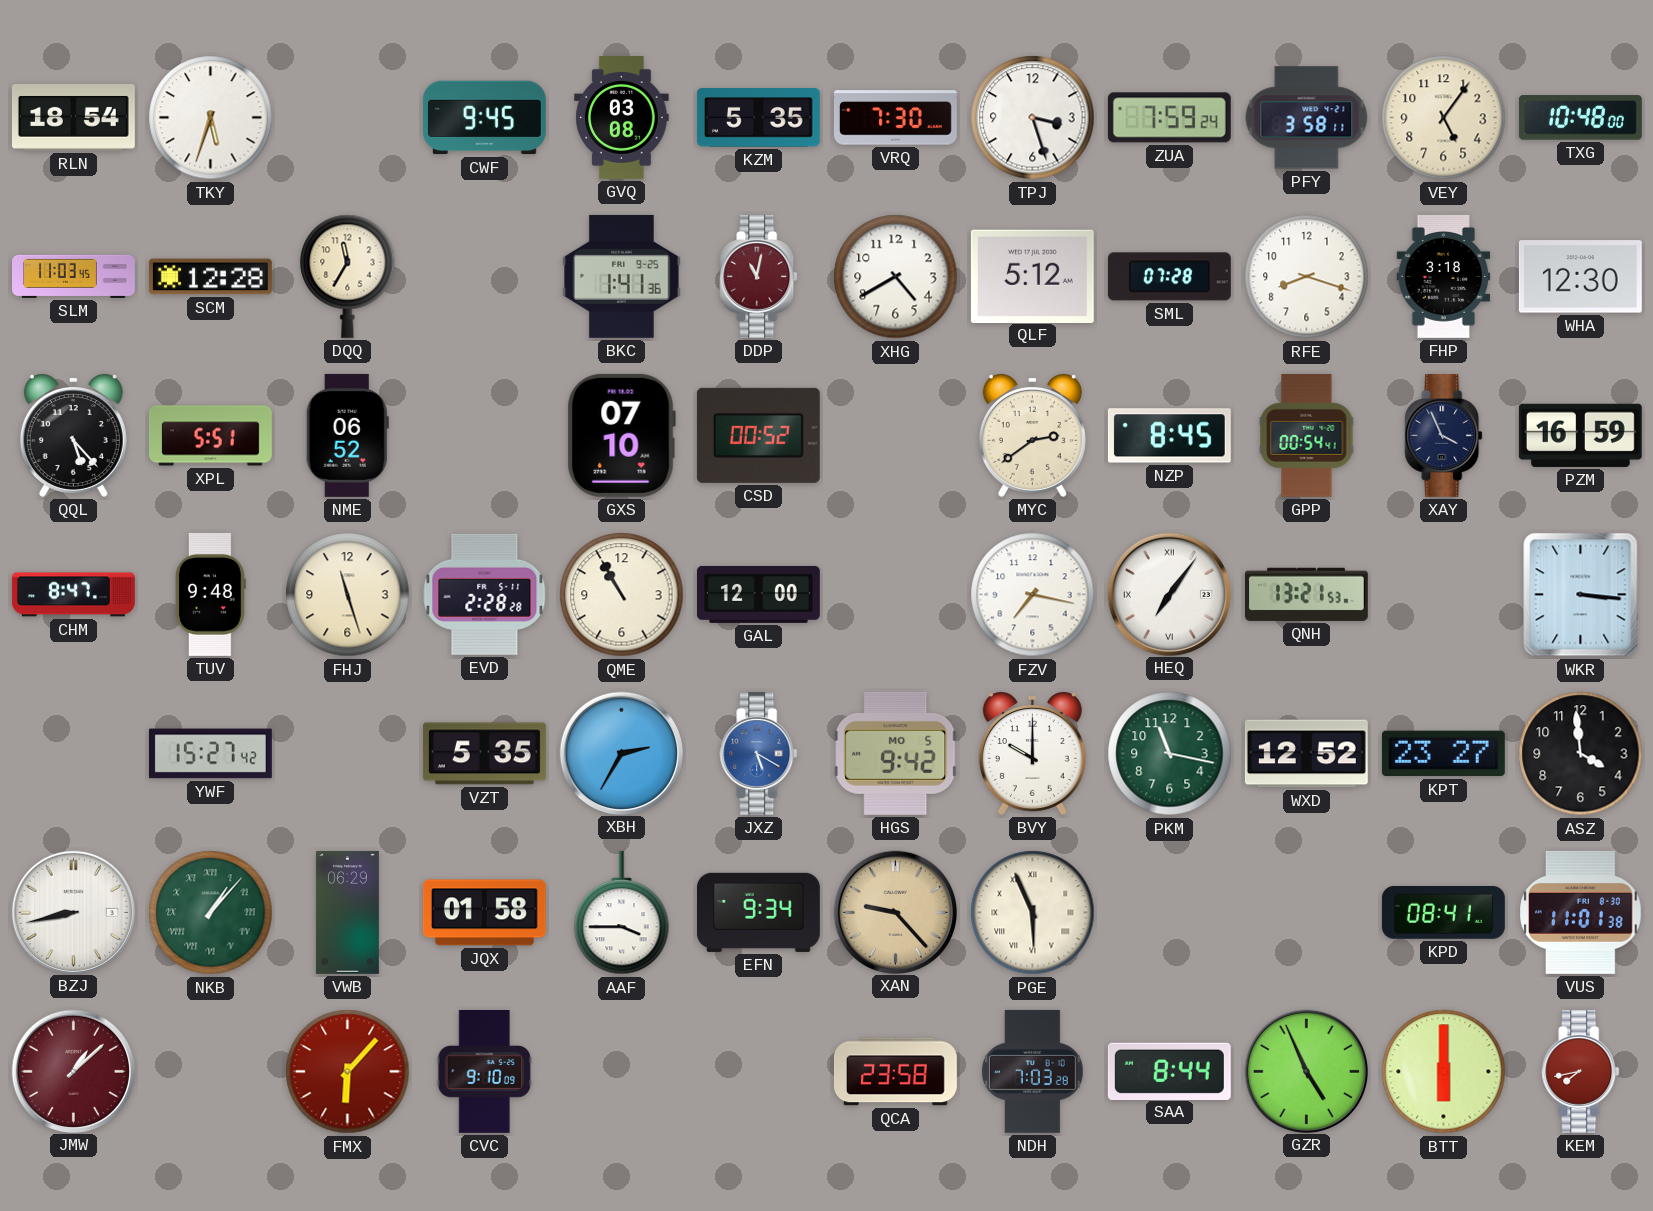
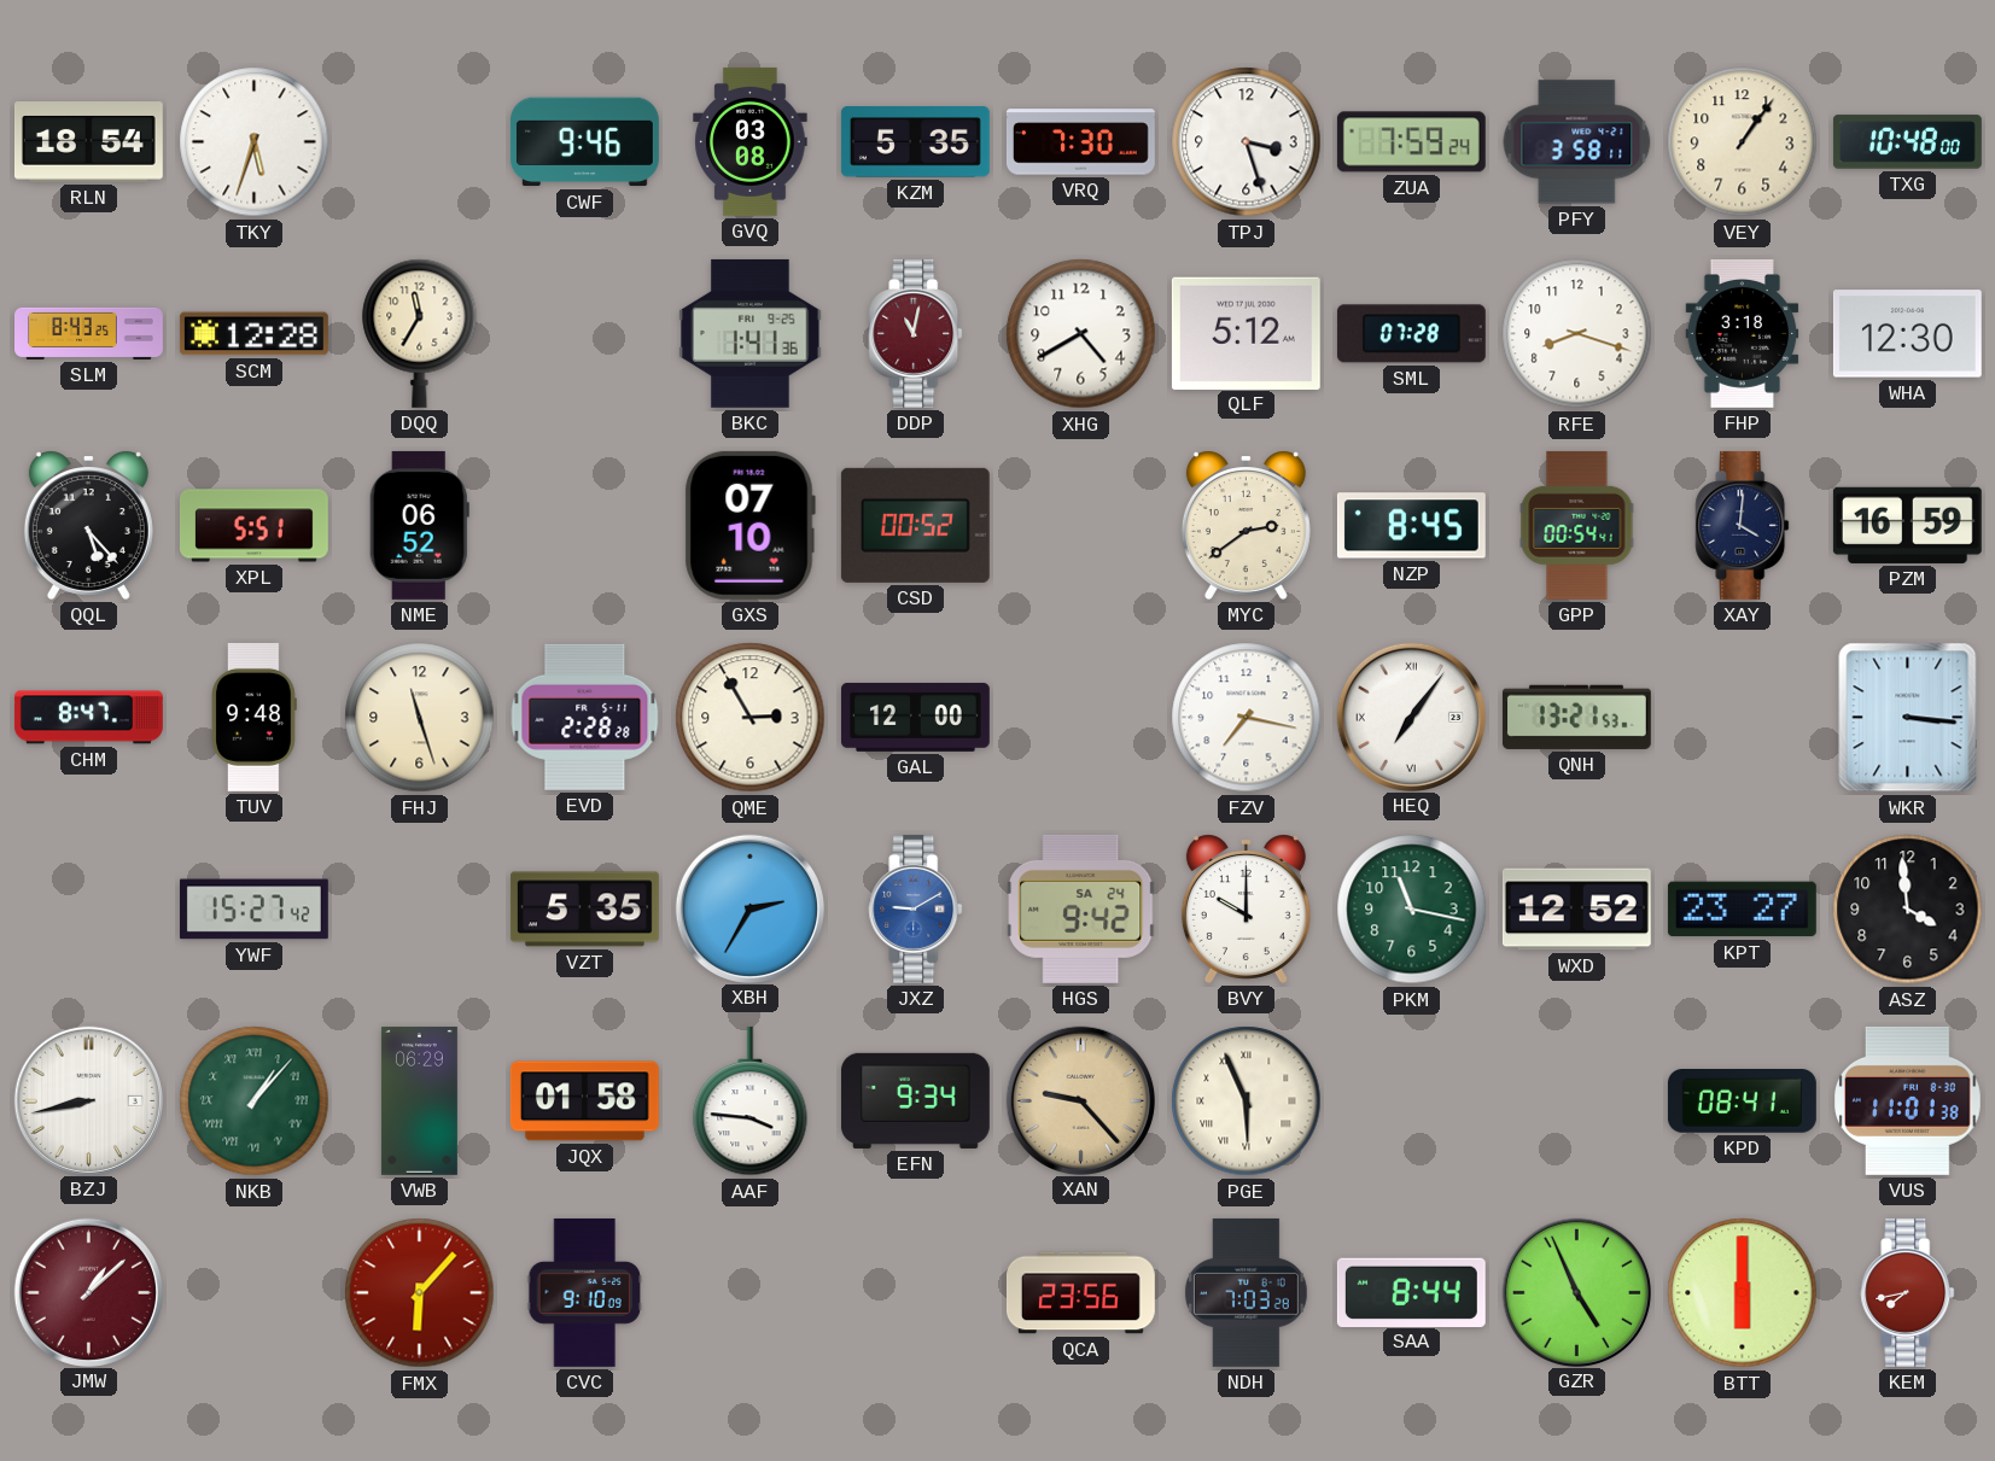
CWF: 9:45 -> 9:46
VEY: 5:06 -> 1:06
SLM: 11:03 -> 8:43
XAY: 3:56 -> 4:01
QME: 10:55 -> 2:55
JXZ: 5:20 -> 9:10
HGS date: MO 5 -> SA 24
AAF: 3:45 -> 3:46
QCA: 23:58 -> 23:56
